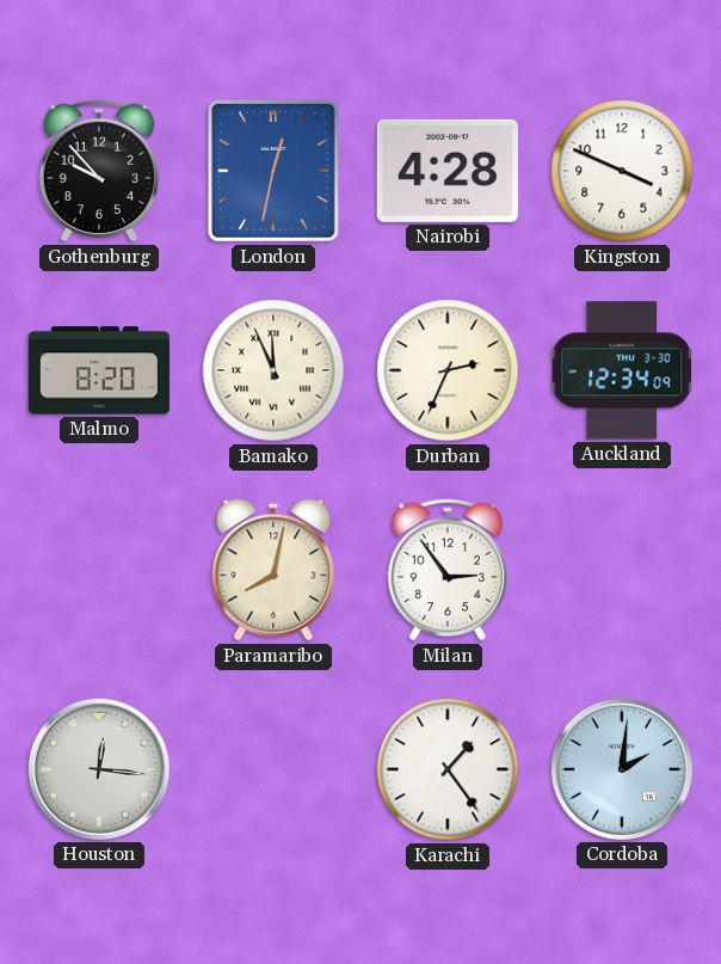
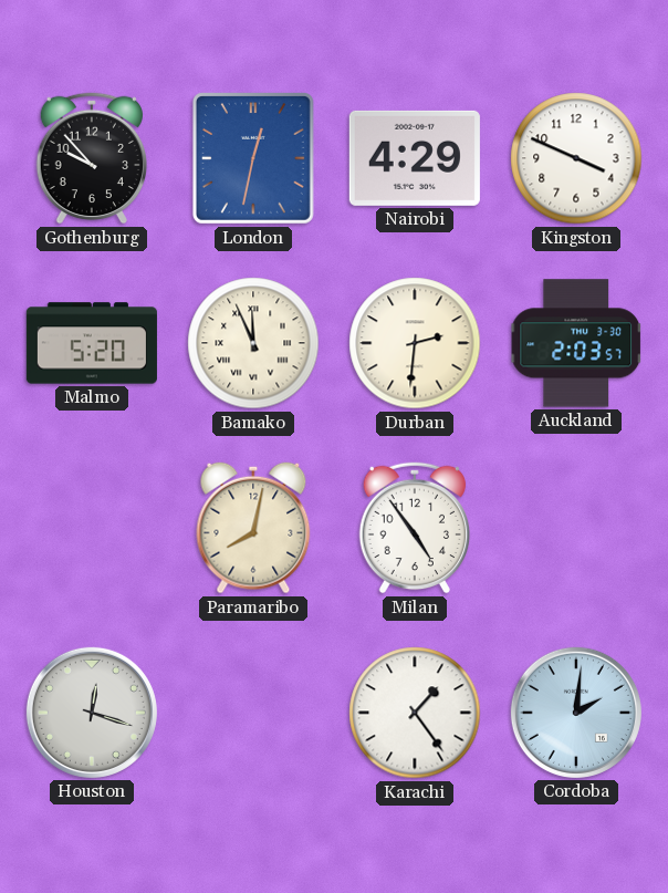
Nairobi: 4:28 -> 4:29
Malmo: 8:20 -> 5:20
Durban: 2:34 -> 2:31
Auckland: 12:34 -> 2:03
Milan: 2:54 -> 4:54
Houston: 12:16 -> 12:18
